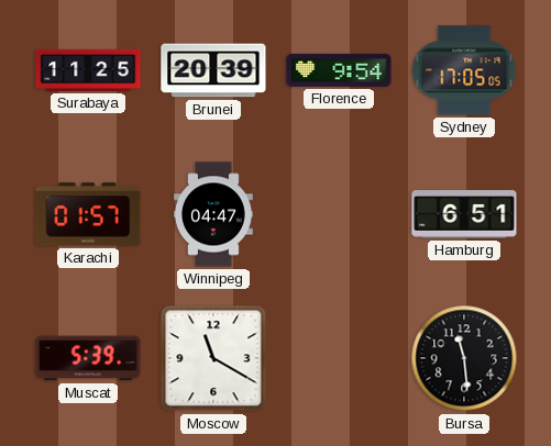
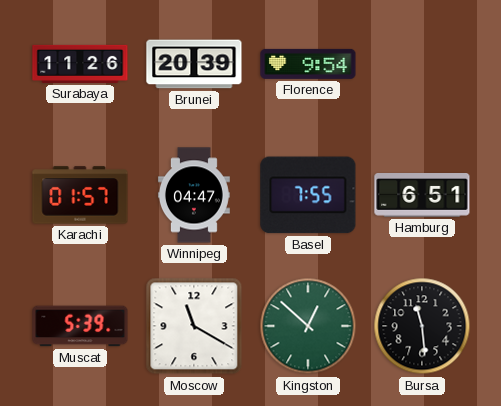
Surabaya: 11:25 -> 11:26
Sydney: 17:05 -> none
Basel: none -> 7:55
Kingston: none -> 12:52
